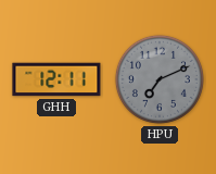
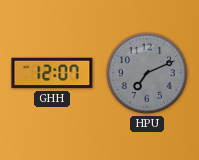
GHH: 12:11 -> 12:07
